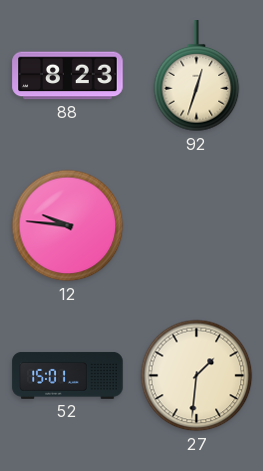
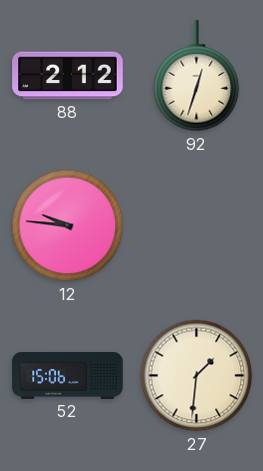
88: 8:23 -> 2:12
52: 15:01 -> 15:06
